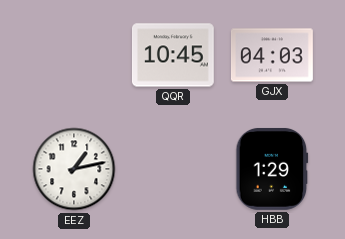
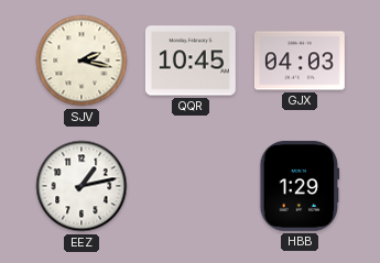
SJV: none -> 2:17
